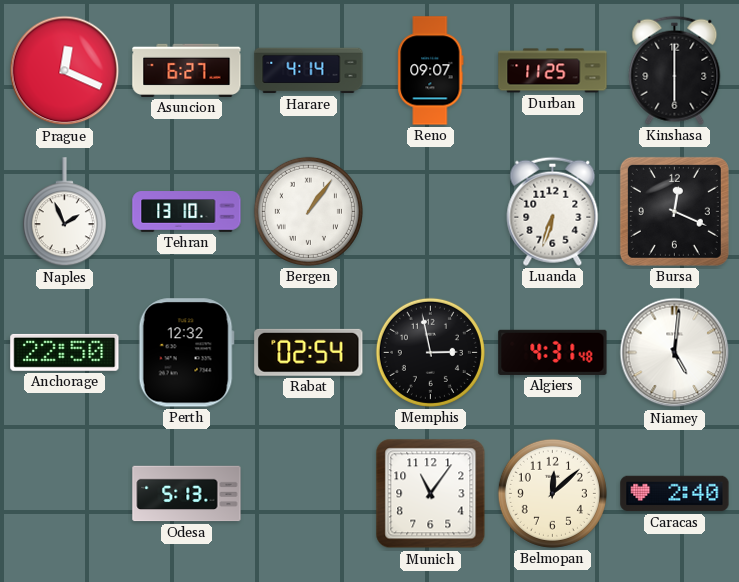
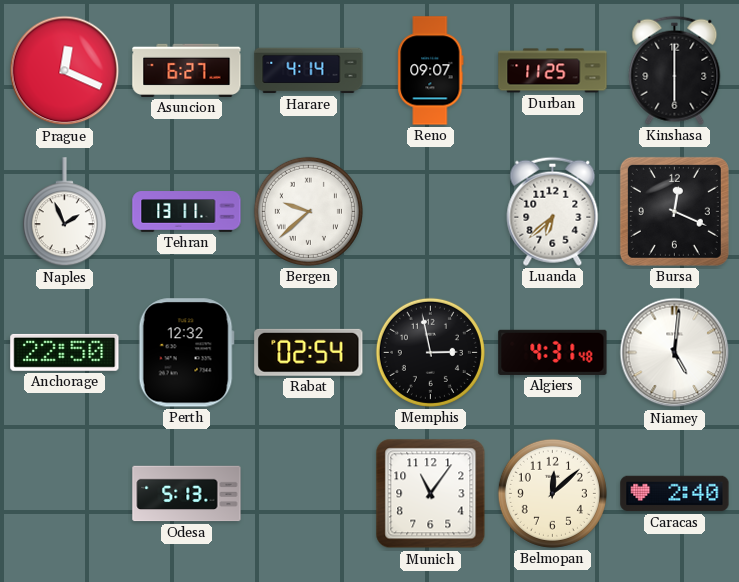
Tehran: 13:10 -> 13:11
Bergen: 1:06 -> 9:38
Luanda: 6:33 -> 6:38
